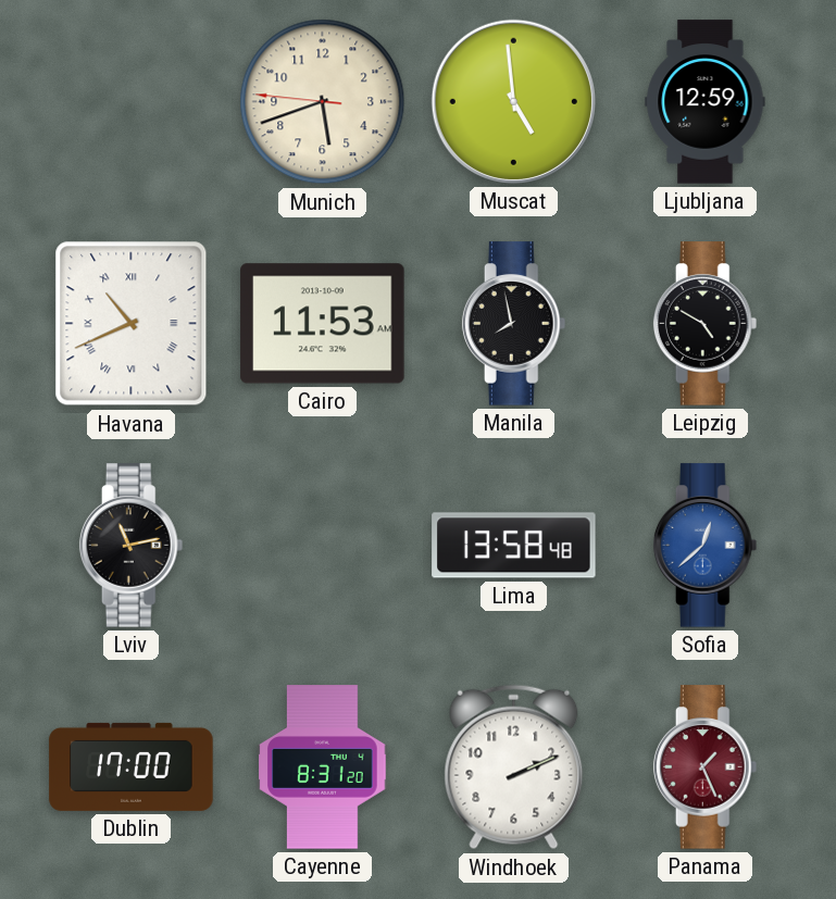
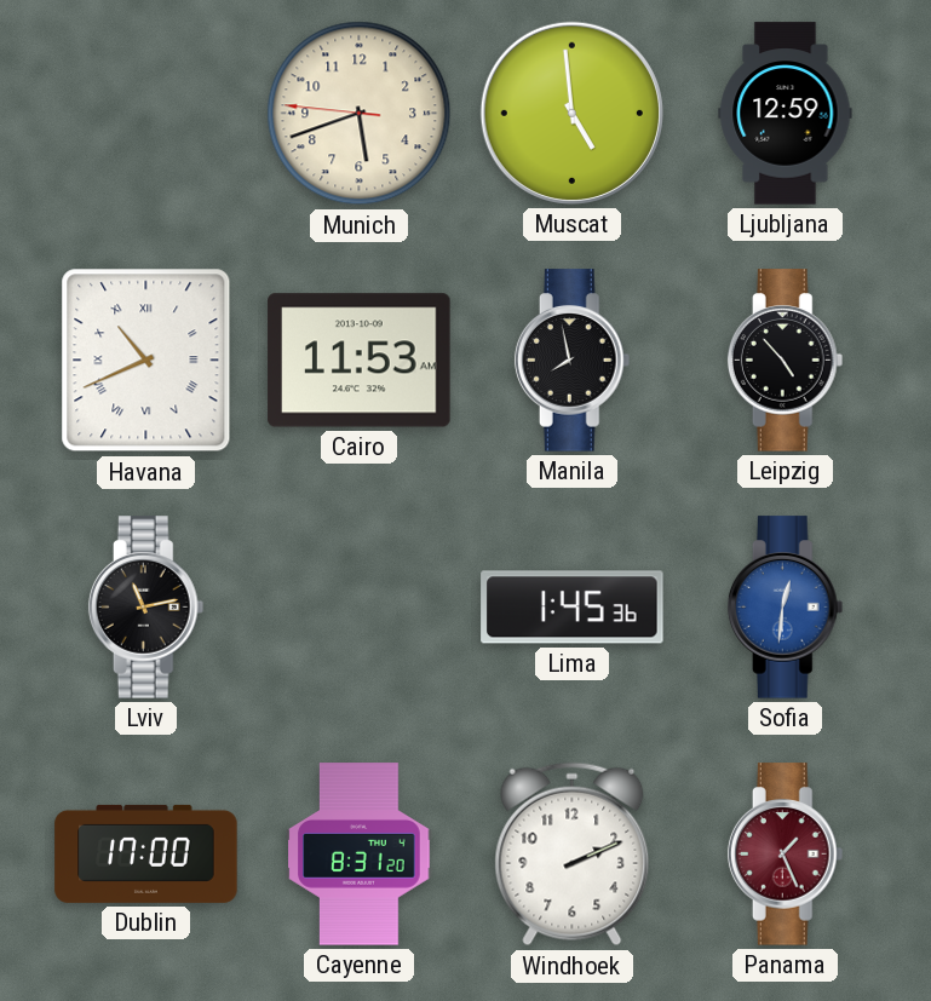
Leipzig: 4:50 -> 4:53
Lima: 13:58 -> 1:45
Sofia: 12:38 -> 12:31
